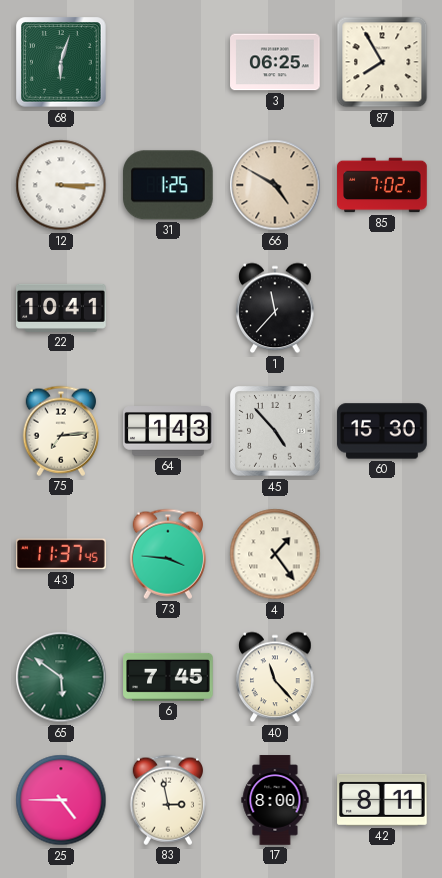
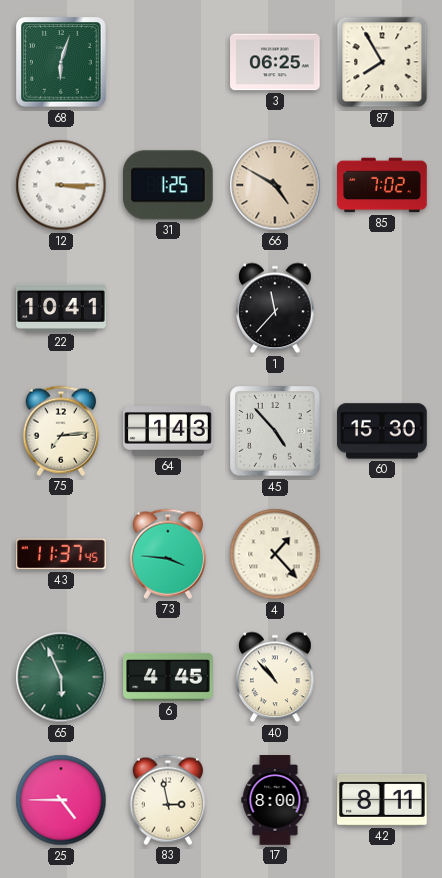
4: 1:24 -> 1:23
65: 5:51 -> 5:56
6: 7:45 -> 4:45
40: 11:23 -> 10:53
